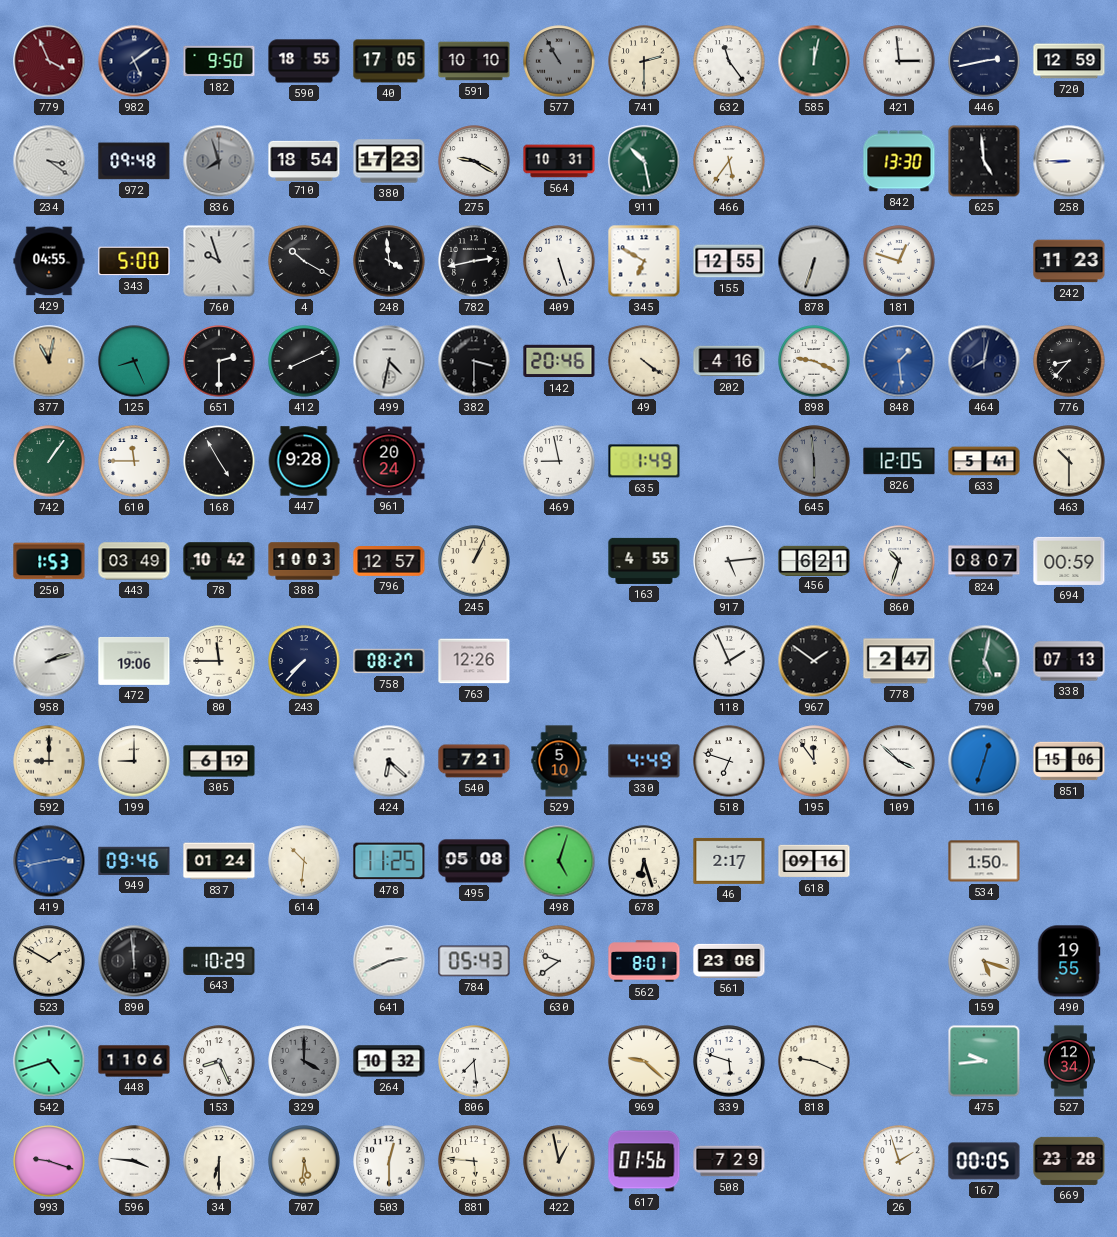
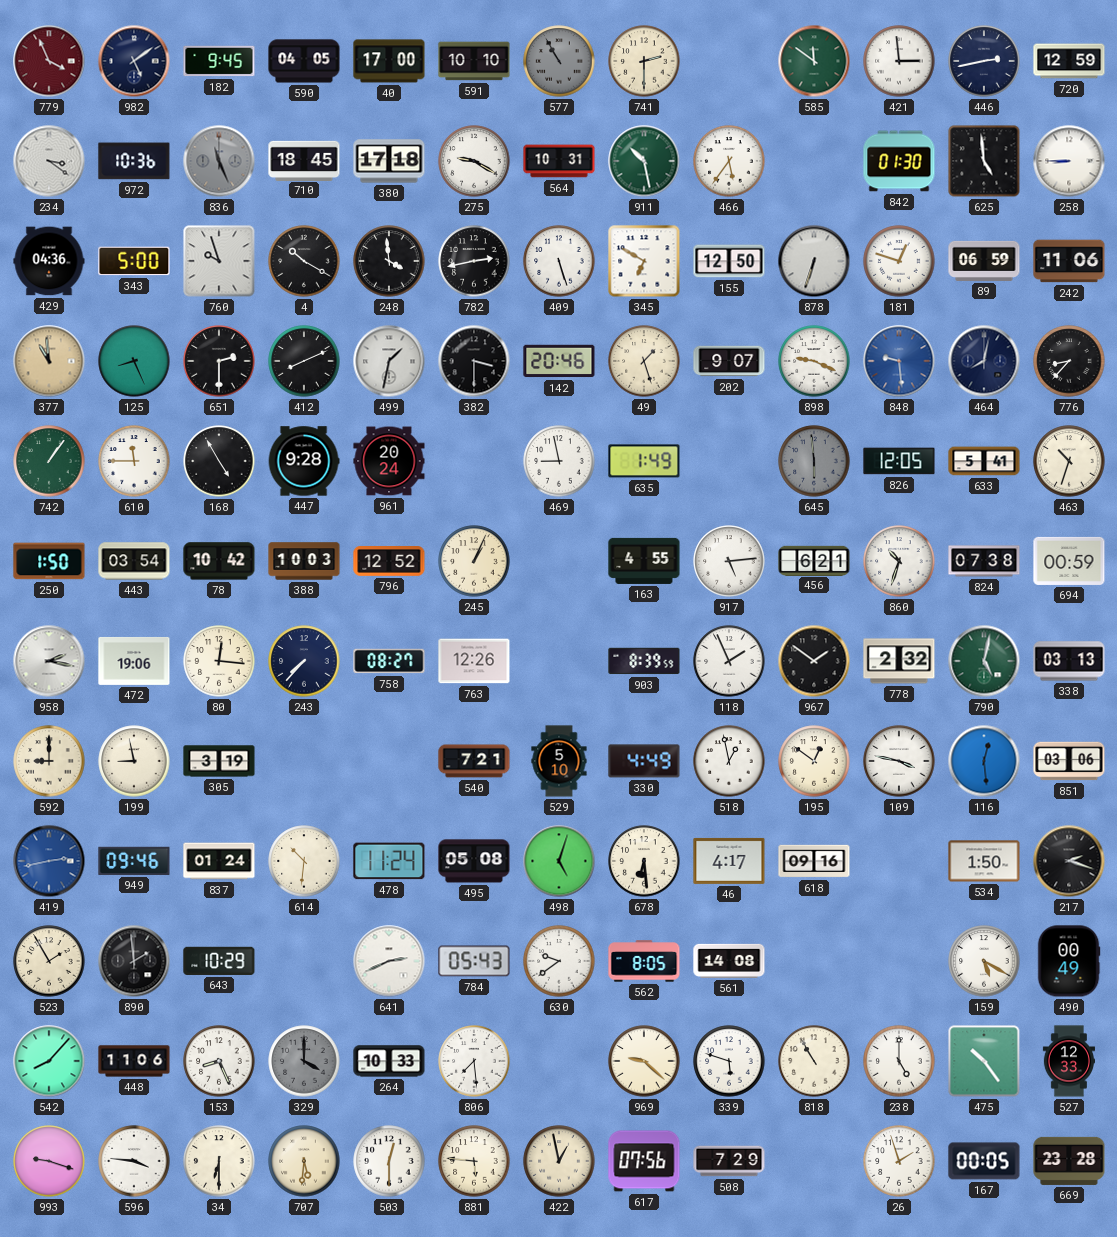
182: 9:50 -> 9:45
590: 18:55 -> 04:05
40: 17:05 -> 17:00
632: 11:24 -> none
585: 12:02 -> 11:51
972: 09:48 -> 10:36
836: 7:57 -> 11:26
710: 18:54 -> 18:45
380: 17:23 -> 17:18
842: 13:30 -> 01:30
429: 04:55 -> 04:36
155: 12:55 -> 12:50
89: none -> 06:59
242: 11:23 -> 11:06
377: 11:02 -> 10:59
499: 4:32 -> 1:32
49: 4:21 -> 1:27
202: 4:16 -> 9:07
848: 1:29 -> 9:29
463: 10:30 -> 10:33
250: 1:53 -> 1:50
443: 03:49 -> 03:54
796: 12:57 -> 12:52
824: 08:07 -> 07:38
958: 2:12 -> 2:17
80: 11:45 -> 12:16
903: none -> 8:39
778: 2:47 -> 2:32
338: 07:13 -> 03:13
199: 9:00 -> 8:58
305: 6:19 -> 3:19
424: 6:22 -> none
518: 6:48 -> 12:58
195: 11:54 -> 12:51
109: 3:52 -> 3:47
116: 12:33 -> 12:29
851: 15:06 -> 03:06
478: 11:25 -> 11:24
678: 6:27 -> 6:29
46: 2:17 -> 4:17
217: none -> 2:18
523: 1:50 -> 1:55
890: 11:59 -> 1:59
562: 8:01 -> 8:05
561: 23:06 -> 14:08
159: 5:18 -> 5:20
490: 19:55 -> 00:49
542: 4:42 -> 8:07
264: 10:32 -> 10:33
818: 9:19 -> 10:55
238: none -> 5:00
475: 9:44 -> 10:24
527: 12:34 -> 12:33
617: 01:56 -> 07:56
